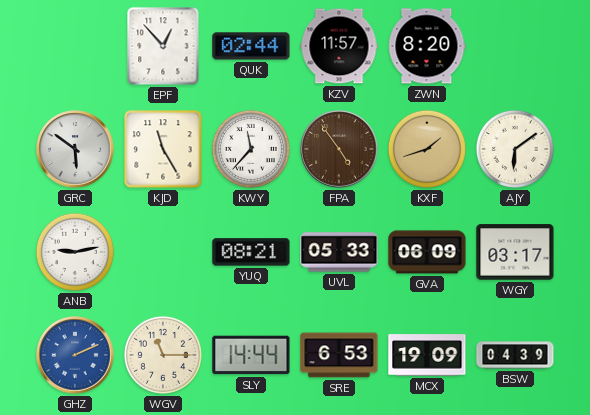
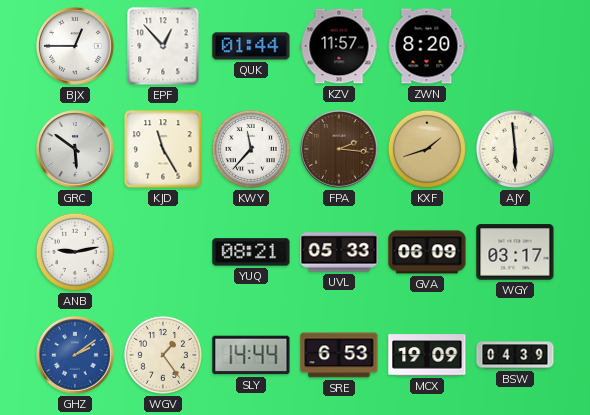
BJX: none -> 12:45
QUK: 02:44 -> 01:44
FPA: 4:54 -> 2:16
AJY: 6:09 -> 5:59
GHZ: 2:11 -> 2:09
WGV: 11:15 -> 1:24
